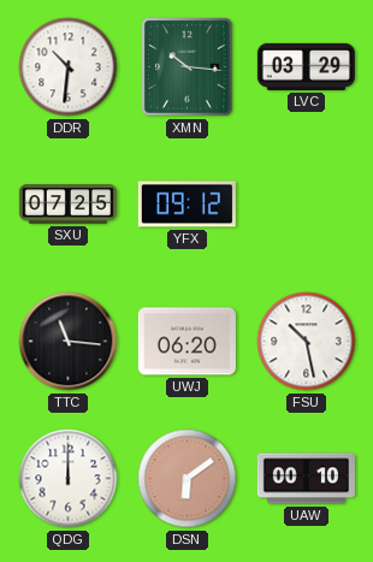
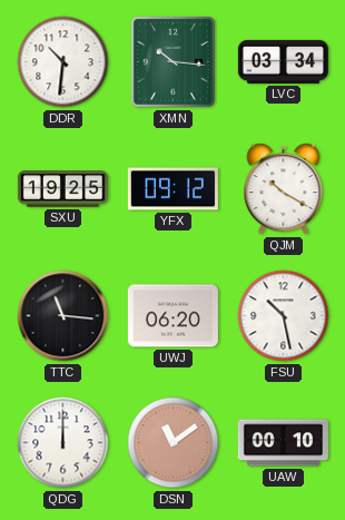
LVC: 03:29 -> 03:34
SXU: 07:25 -> 19:25
QJM: none -> 10:20
DSN: 6:09 -> 11:09
